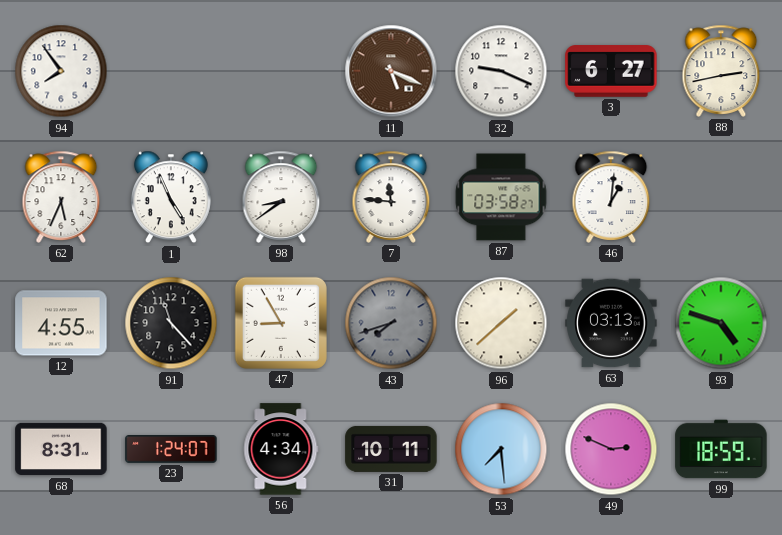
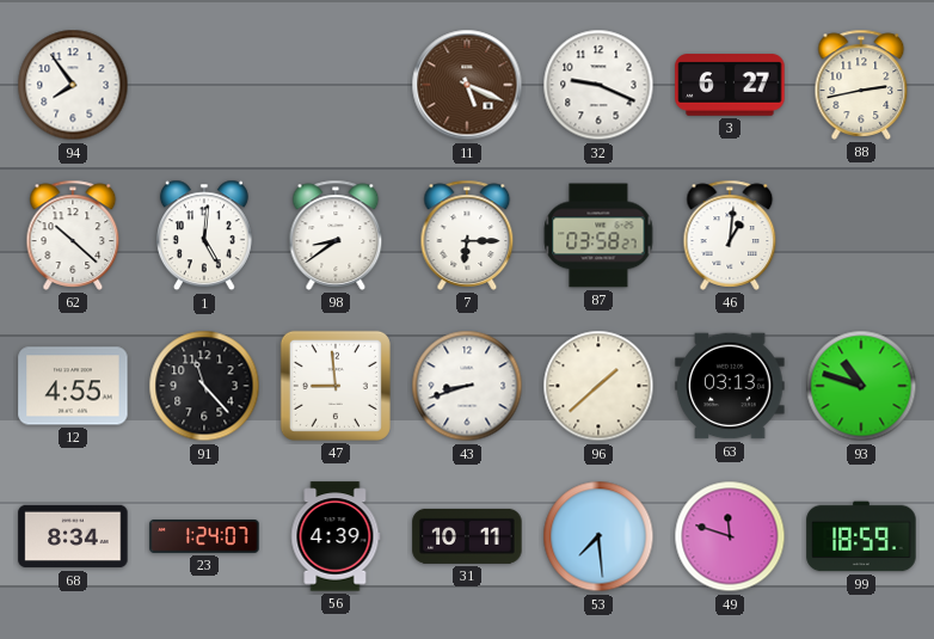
62: 5:34 -> 10:22
1: 4:56 -> 5:01
7: 11:46 -> 6:15
47: 8:55 -> 8:59
43: 7:42 -> 8:42
43 dial: grey -> white
93: 4:48 -> 10:48
68: 8:31 -> 8:34
56: 4:34 -> 4:39
49: 2:49 -> 11:48
